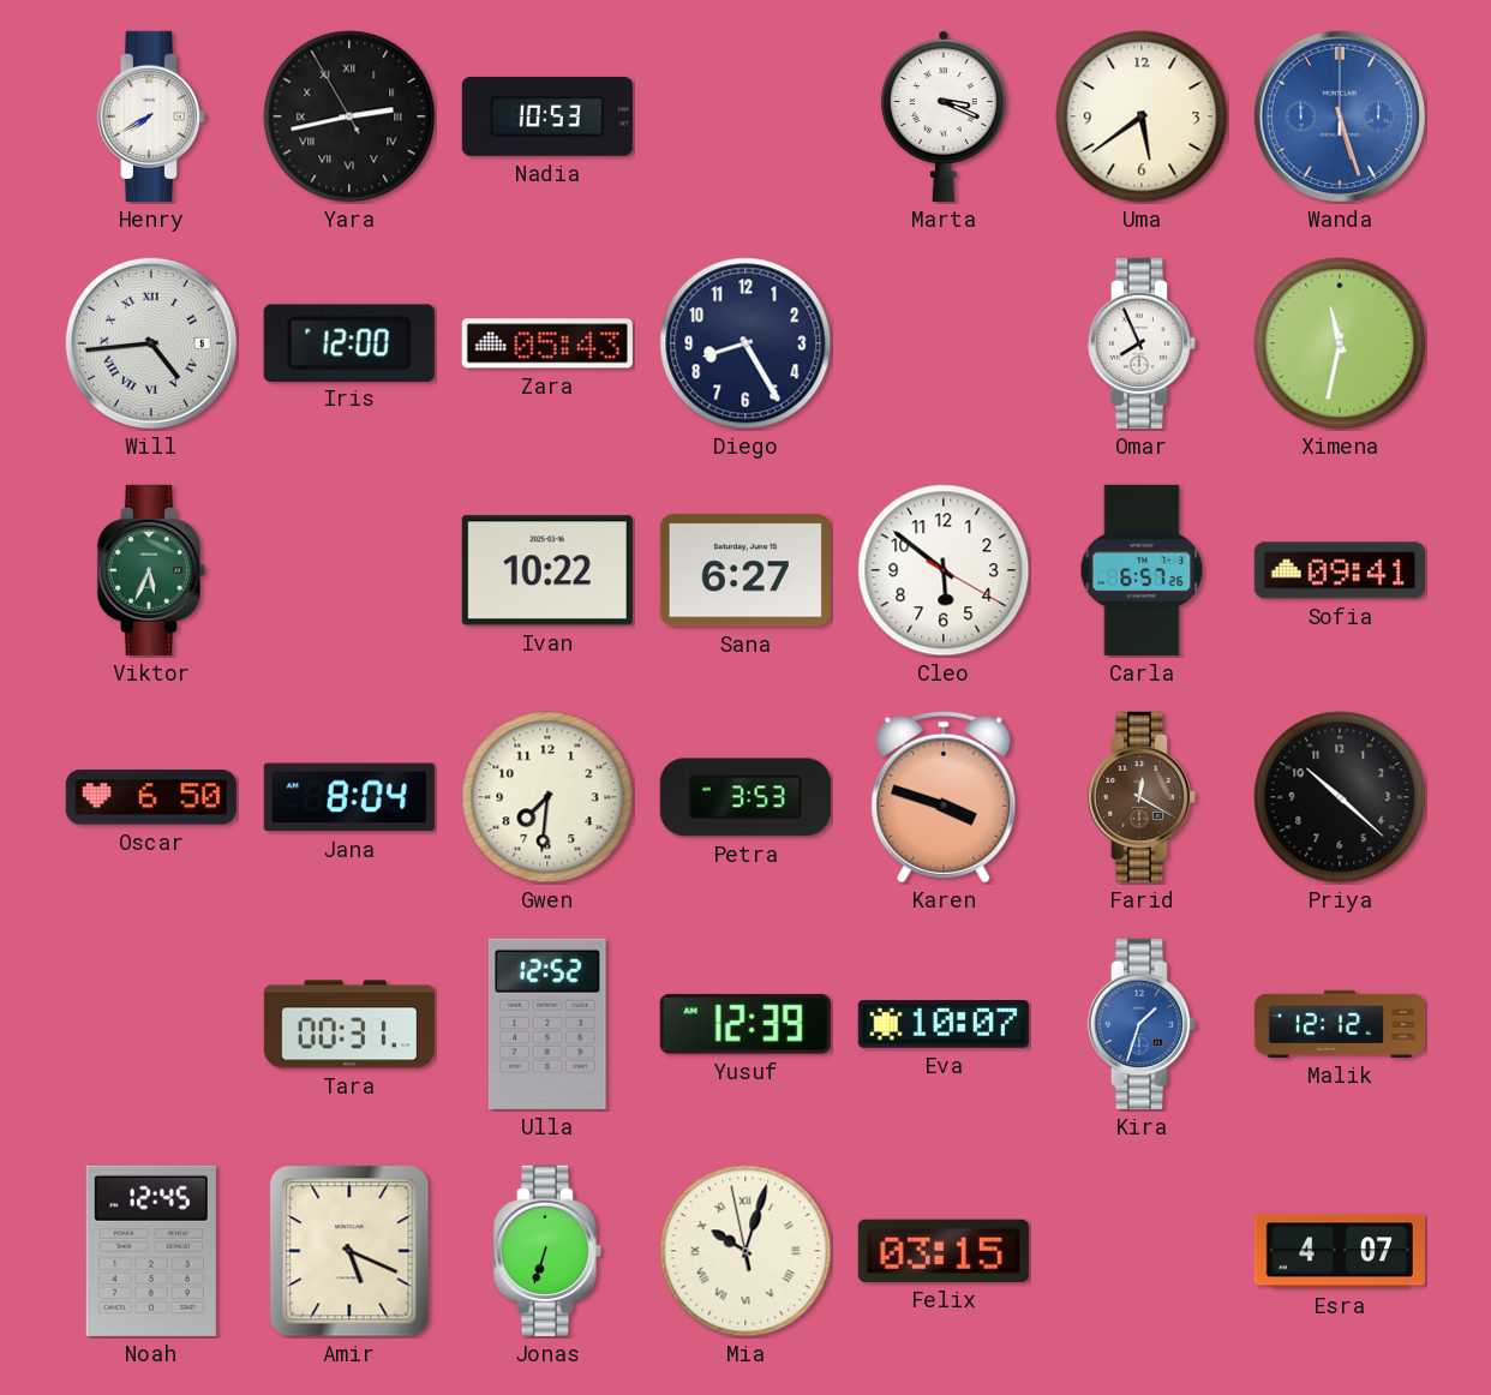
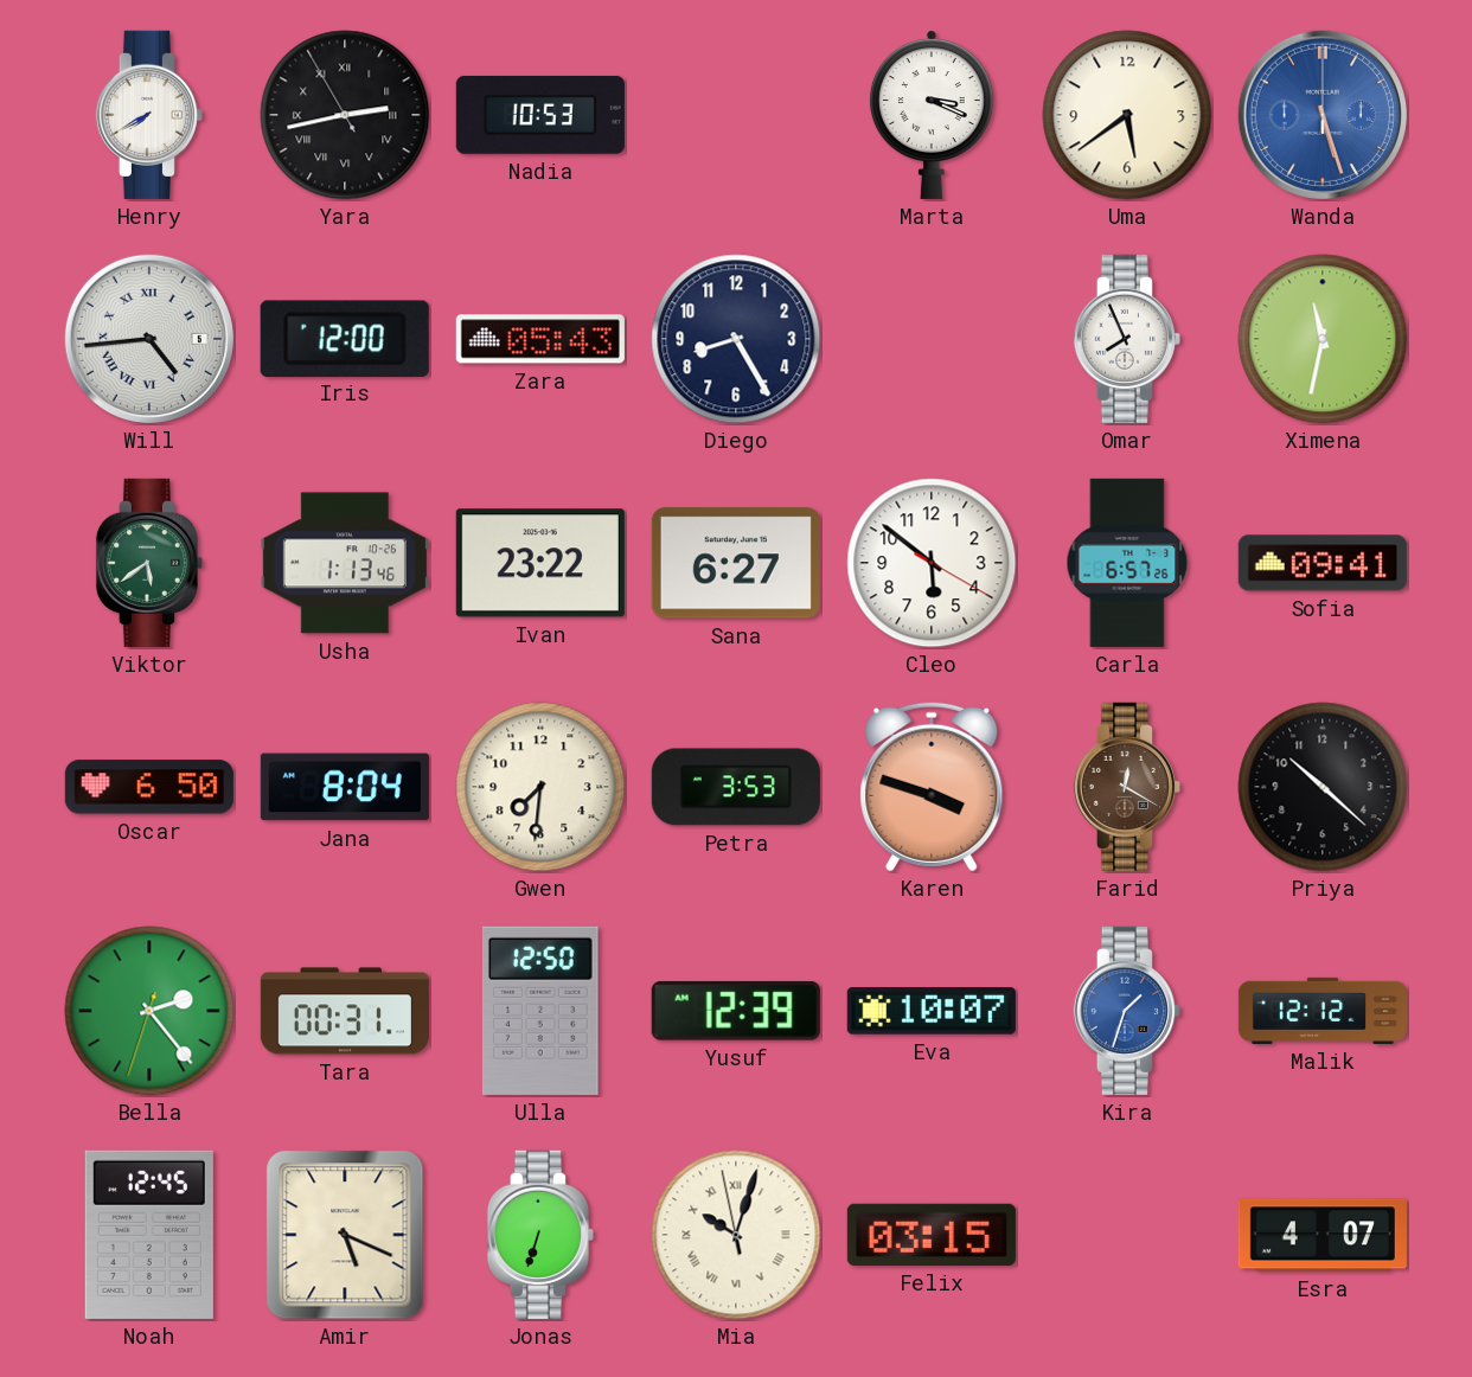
Viktor: 5:34 -> 5:39
Usha: none -> 1:13
Ivan: 10:22 -> 23:22
Bella: none -> 2:23
Ulla: 12:52 -> 12:50
